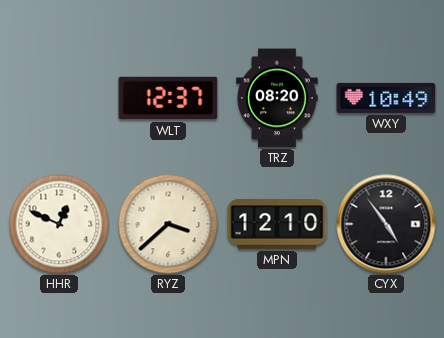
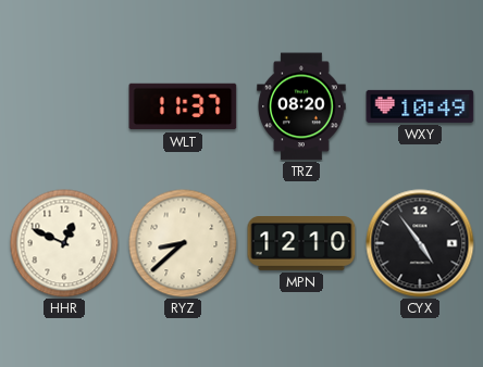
WLT: 12:37 -> 11:37
RYZ: 3:38 -> 8:38
